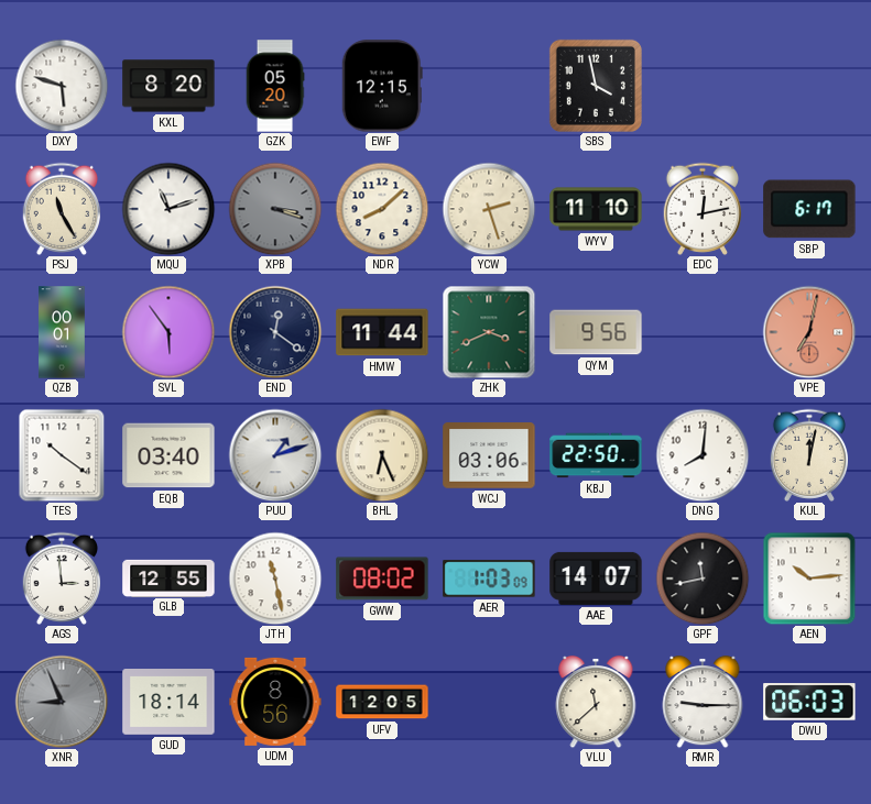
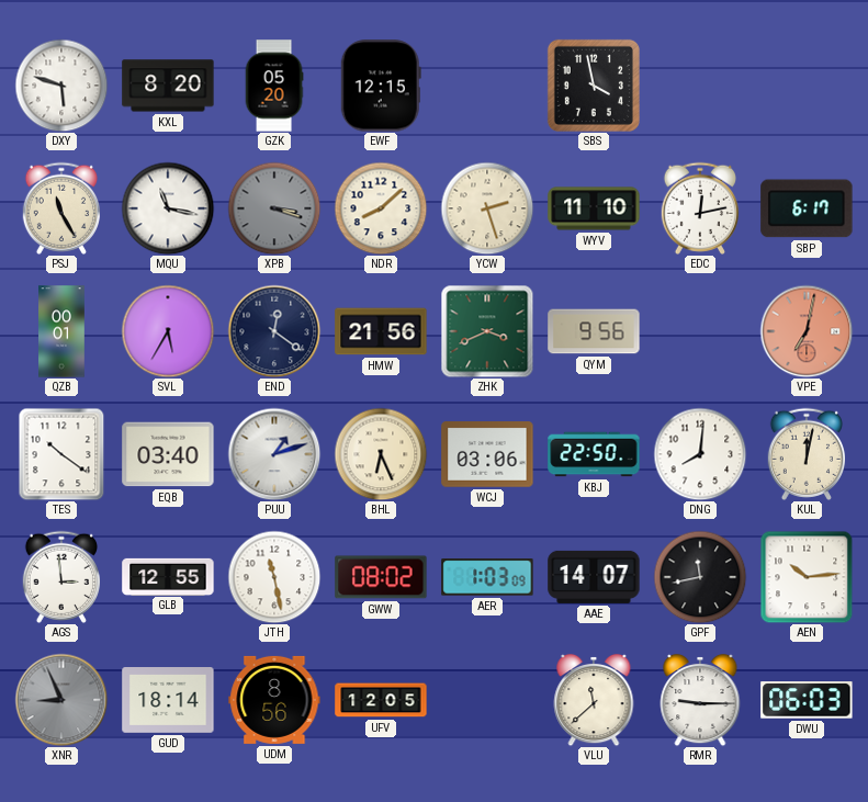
MQU: 11:12 -> 11:17
SVL: 5:54 -> 5:35
HMW: 11:44 -> 21:56
